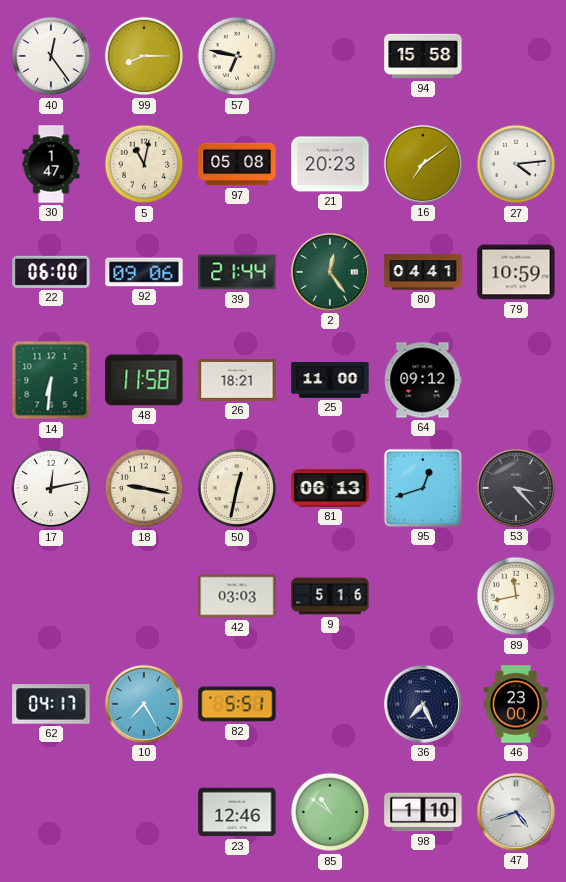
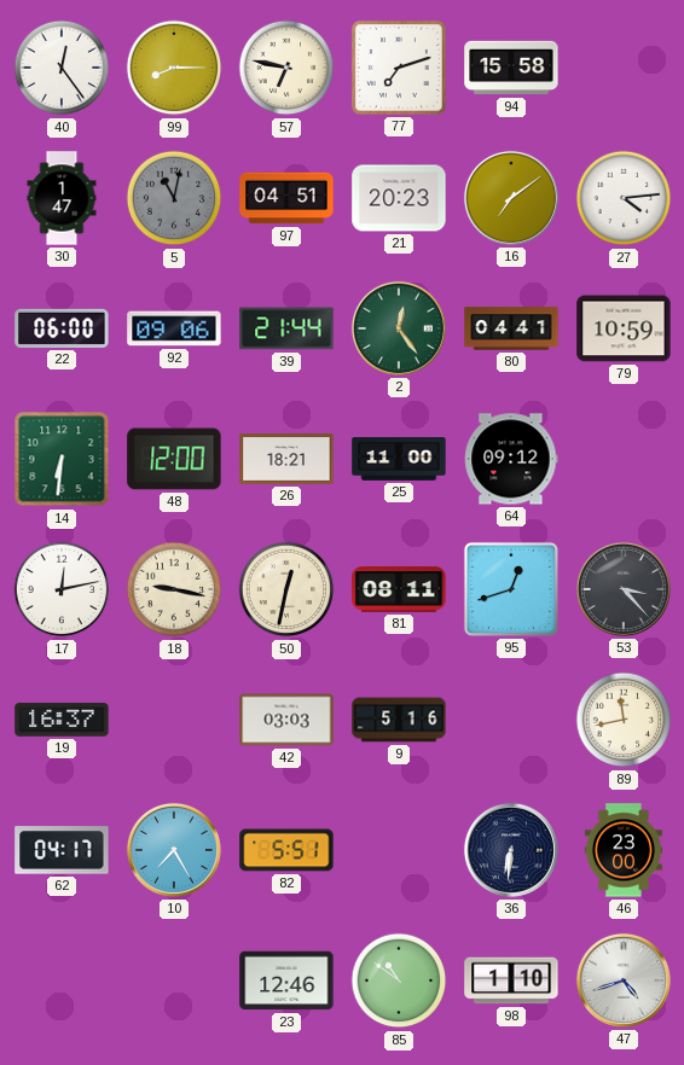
77: none -> 7:12
5 dial: cream -> grey
97: 05:08 -> 04:51
48: 11:58 -> 12:00
81: 06:13 -> 08:11
19: none -> 16:37
36: 7:26 -> 6:31
